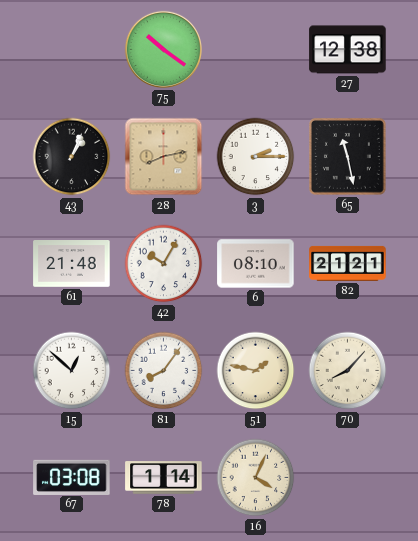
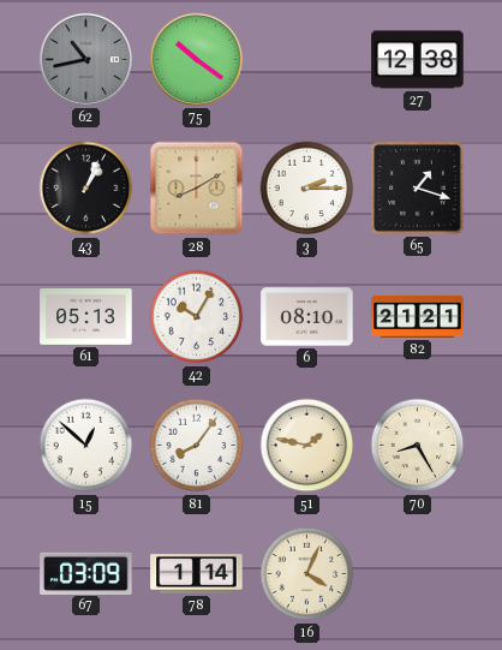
62: none -> 10:43
28: 8:13 -> 8:10
65: 11:28 -> 1:18
61: 21:48 -> 05:13
70: 8:07 -> 8:25
67: 03:08 -> 03:09
